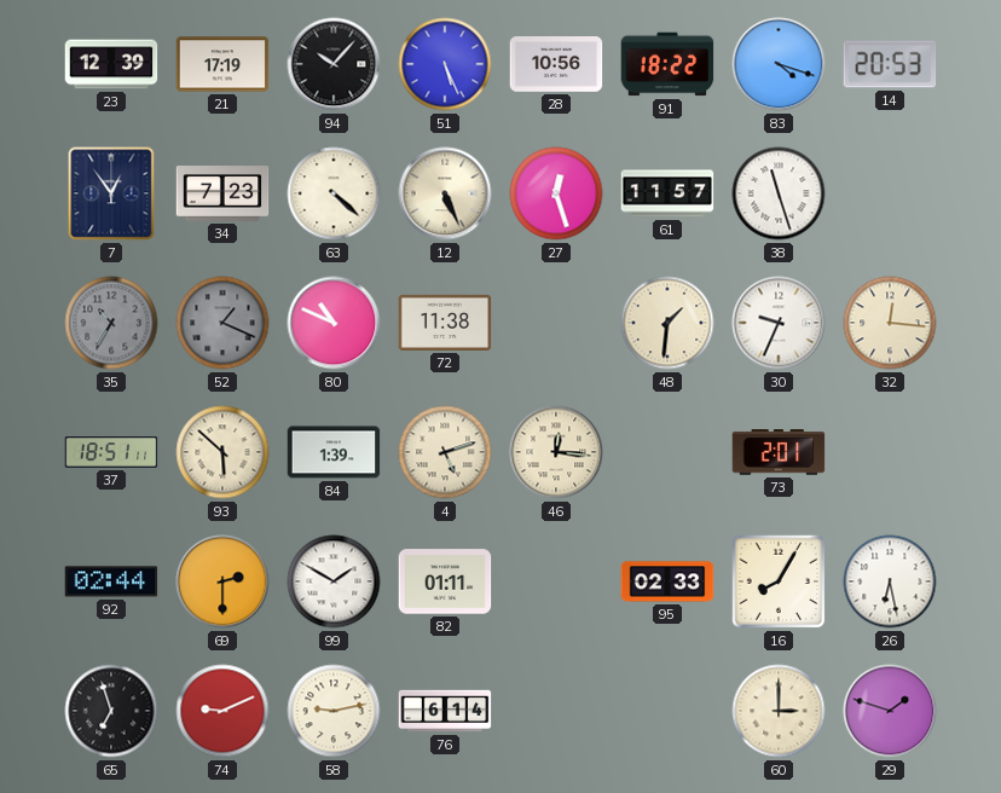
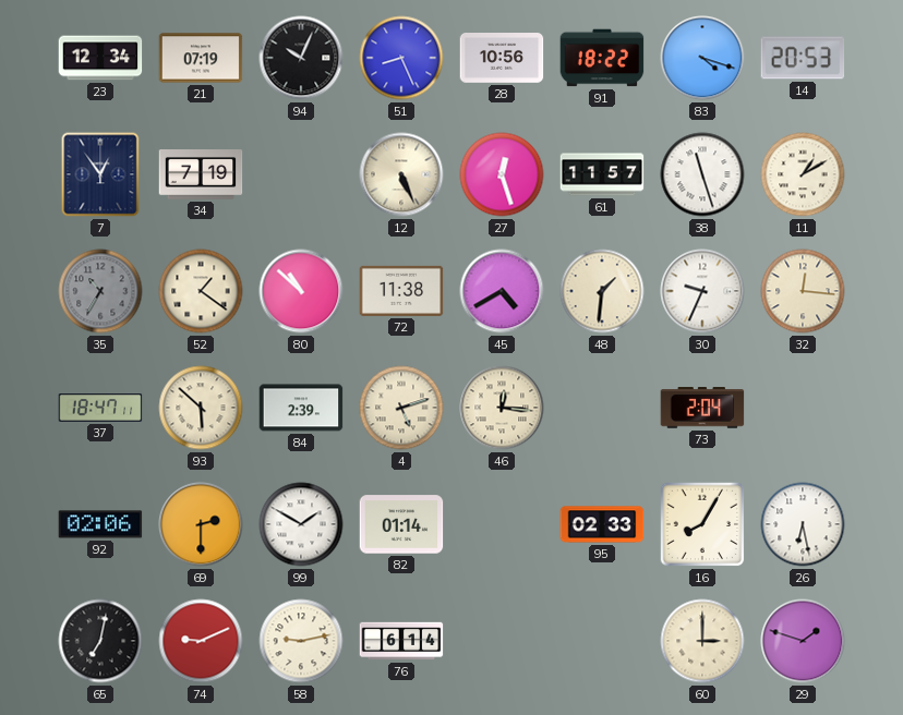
23: 12:39 -> 12:34
21: 17:19 -> 07:19
94: 10:07 -> 10:04
51: 5:26 -> 8:26
34: 7:23 -> 7:19
63: 4:22 -> none
11: none -> 1:10
52: 1:19 -> 1:21
52 dial: grey -> cream
80: 10:49 -> 10:52
45: none -> 4:40
37: 18:51 -> 18:47
84: 1:39 -> 2:39
73: 2:01 -> 2:04
92: 02:44 -> 02:06
82: 01:11 -> 01:14
65: 6:57 -> 7:02
